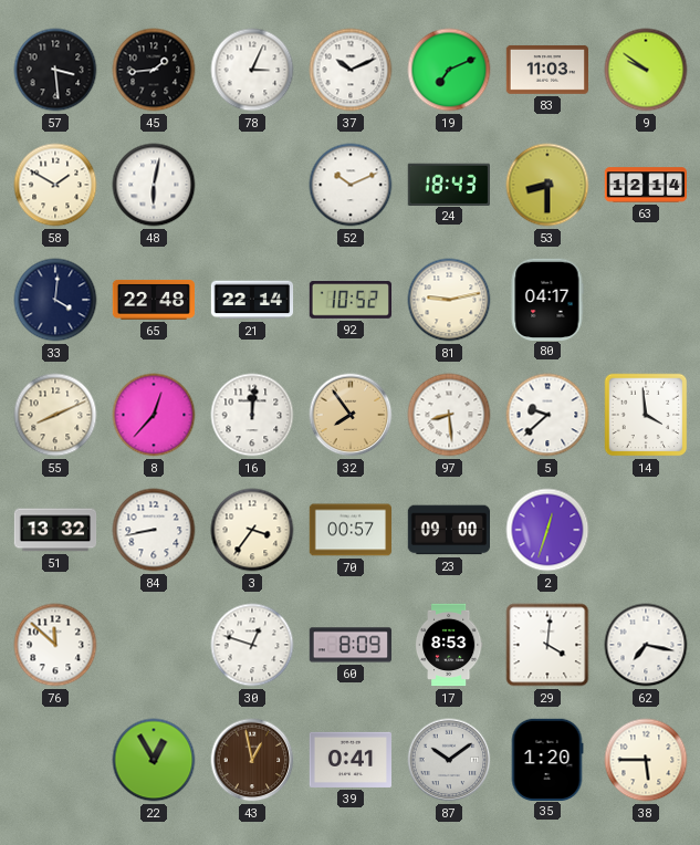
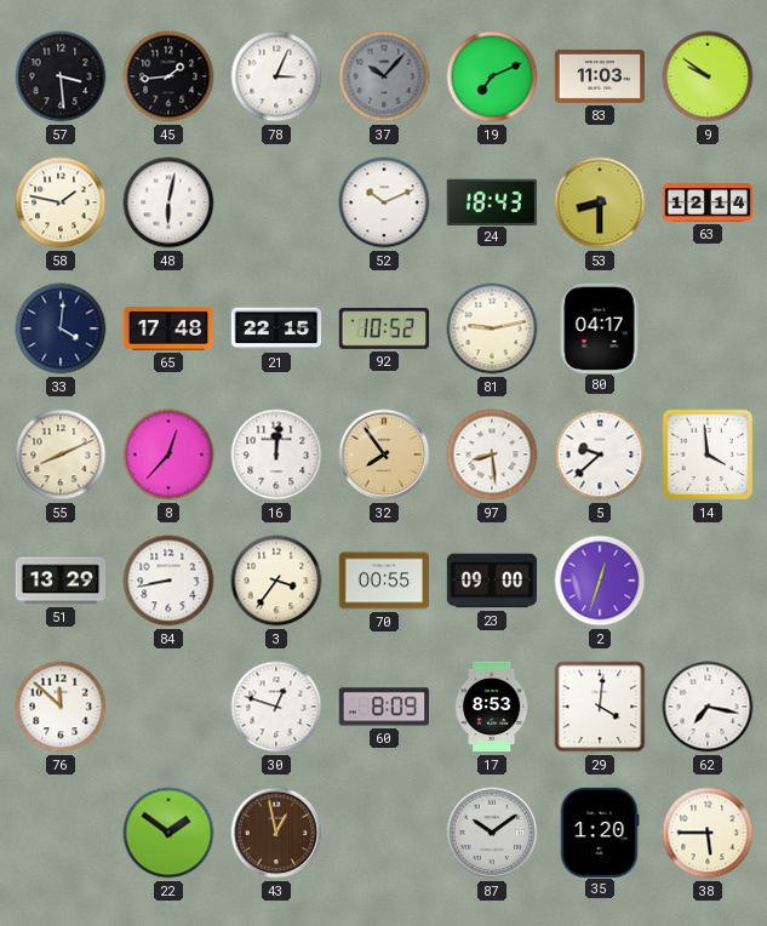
37: 10:11 -> 10:07
37 dial: white -> grey
58: 1:50 -> 1:47
65: 22:48 -> 17:48
21: 22:14 -> 22:15
51: 13:32 -> 13:29
70: 00:57 -> 00:55
22: 12:55 -> 1:51
39: 0:41 -> none
